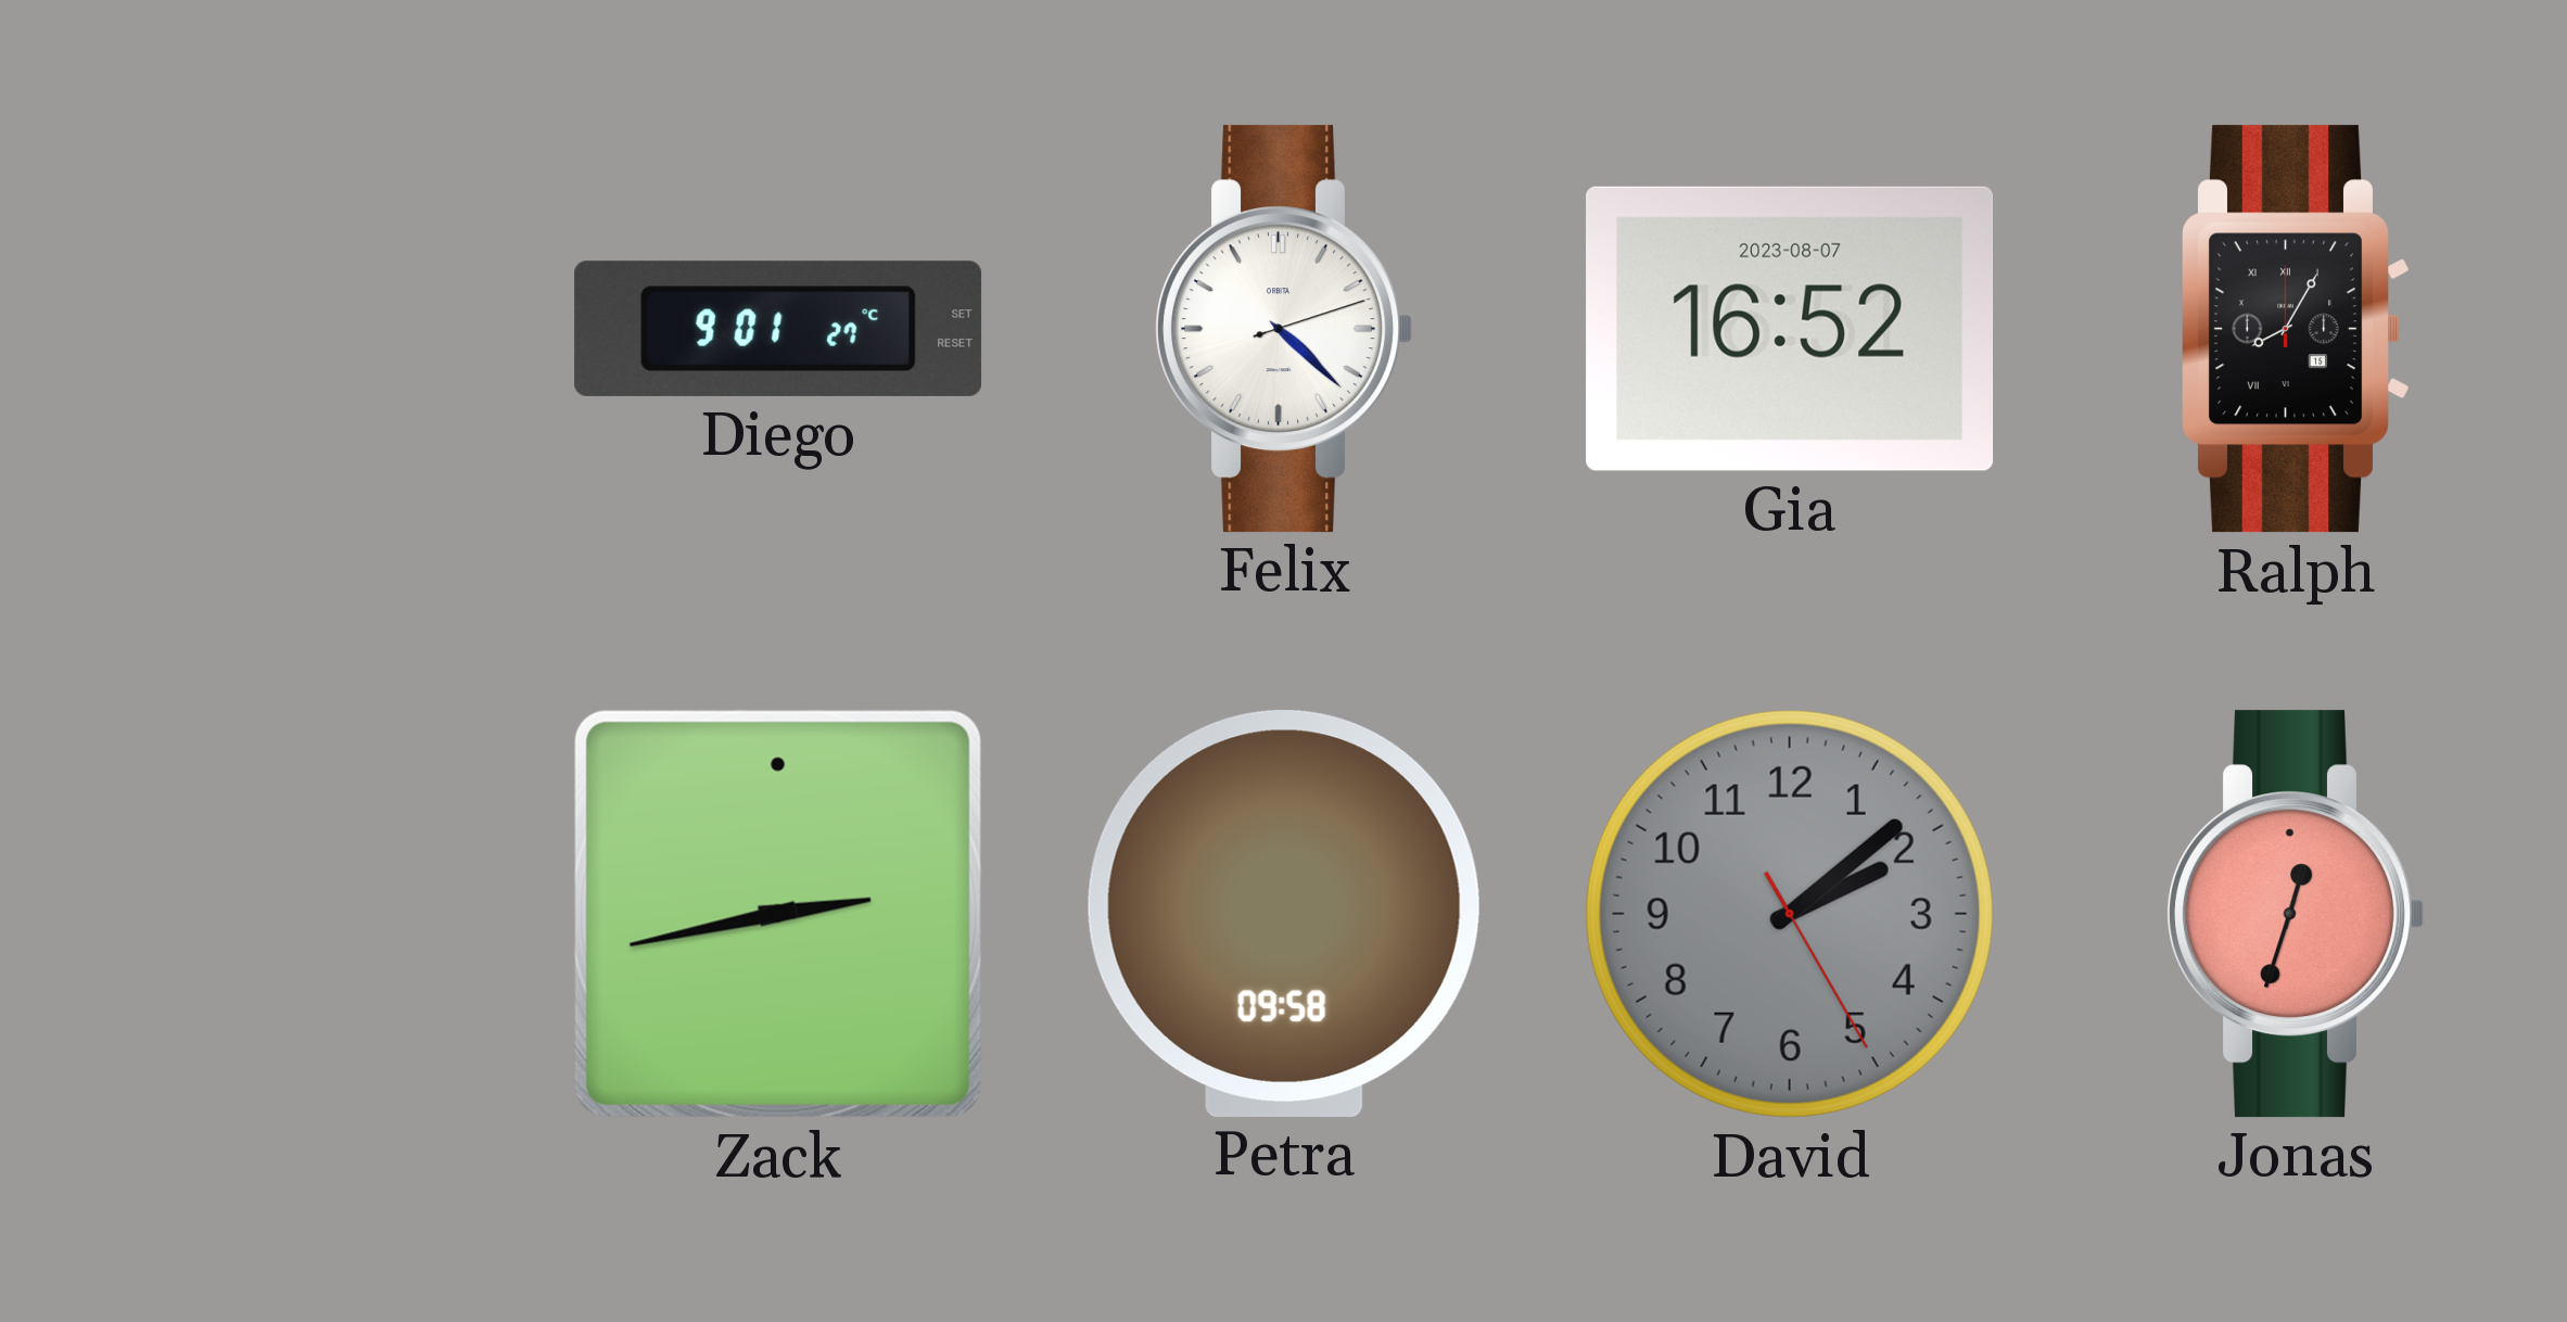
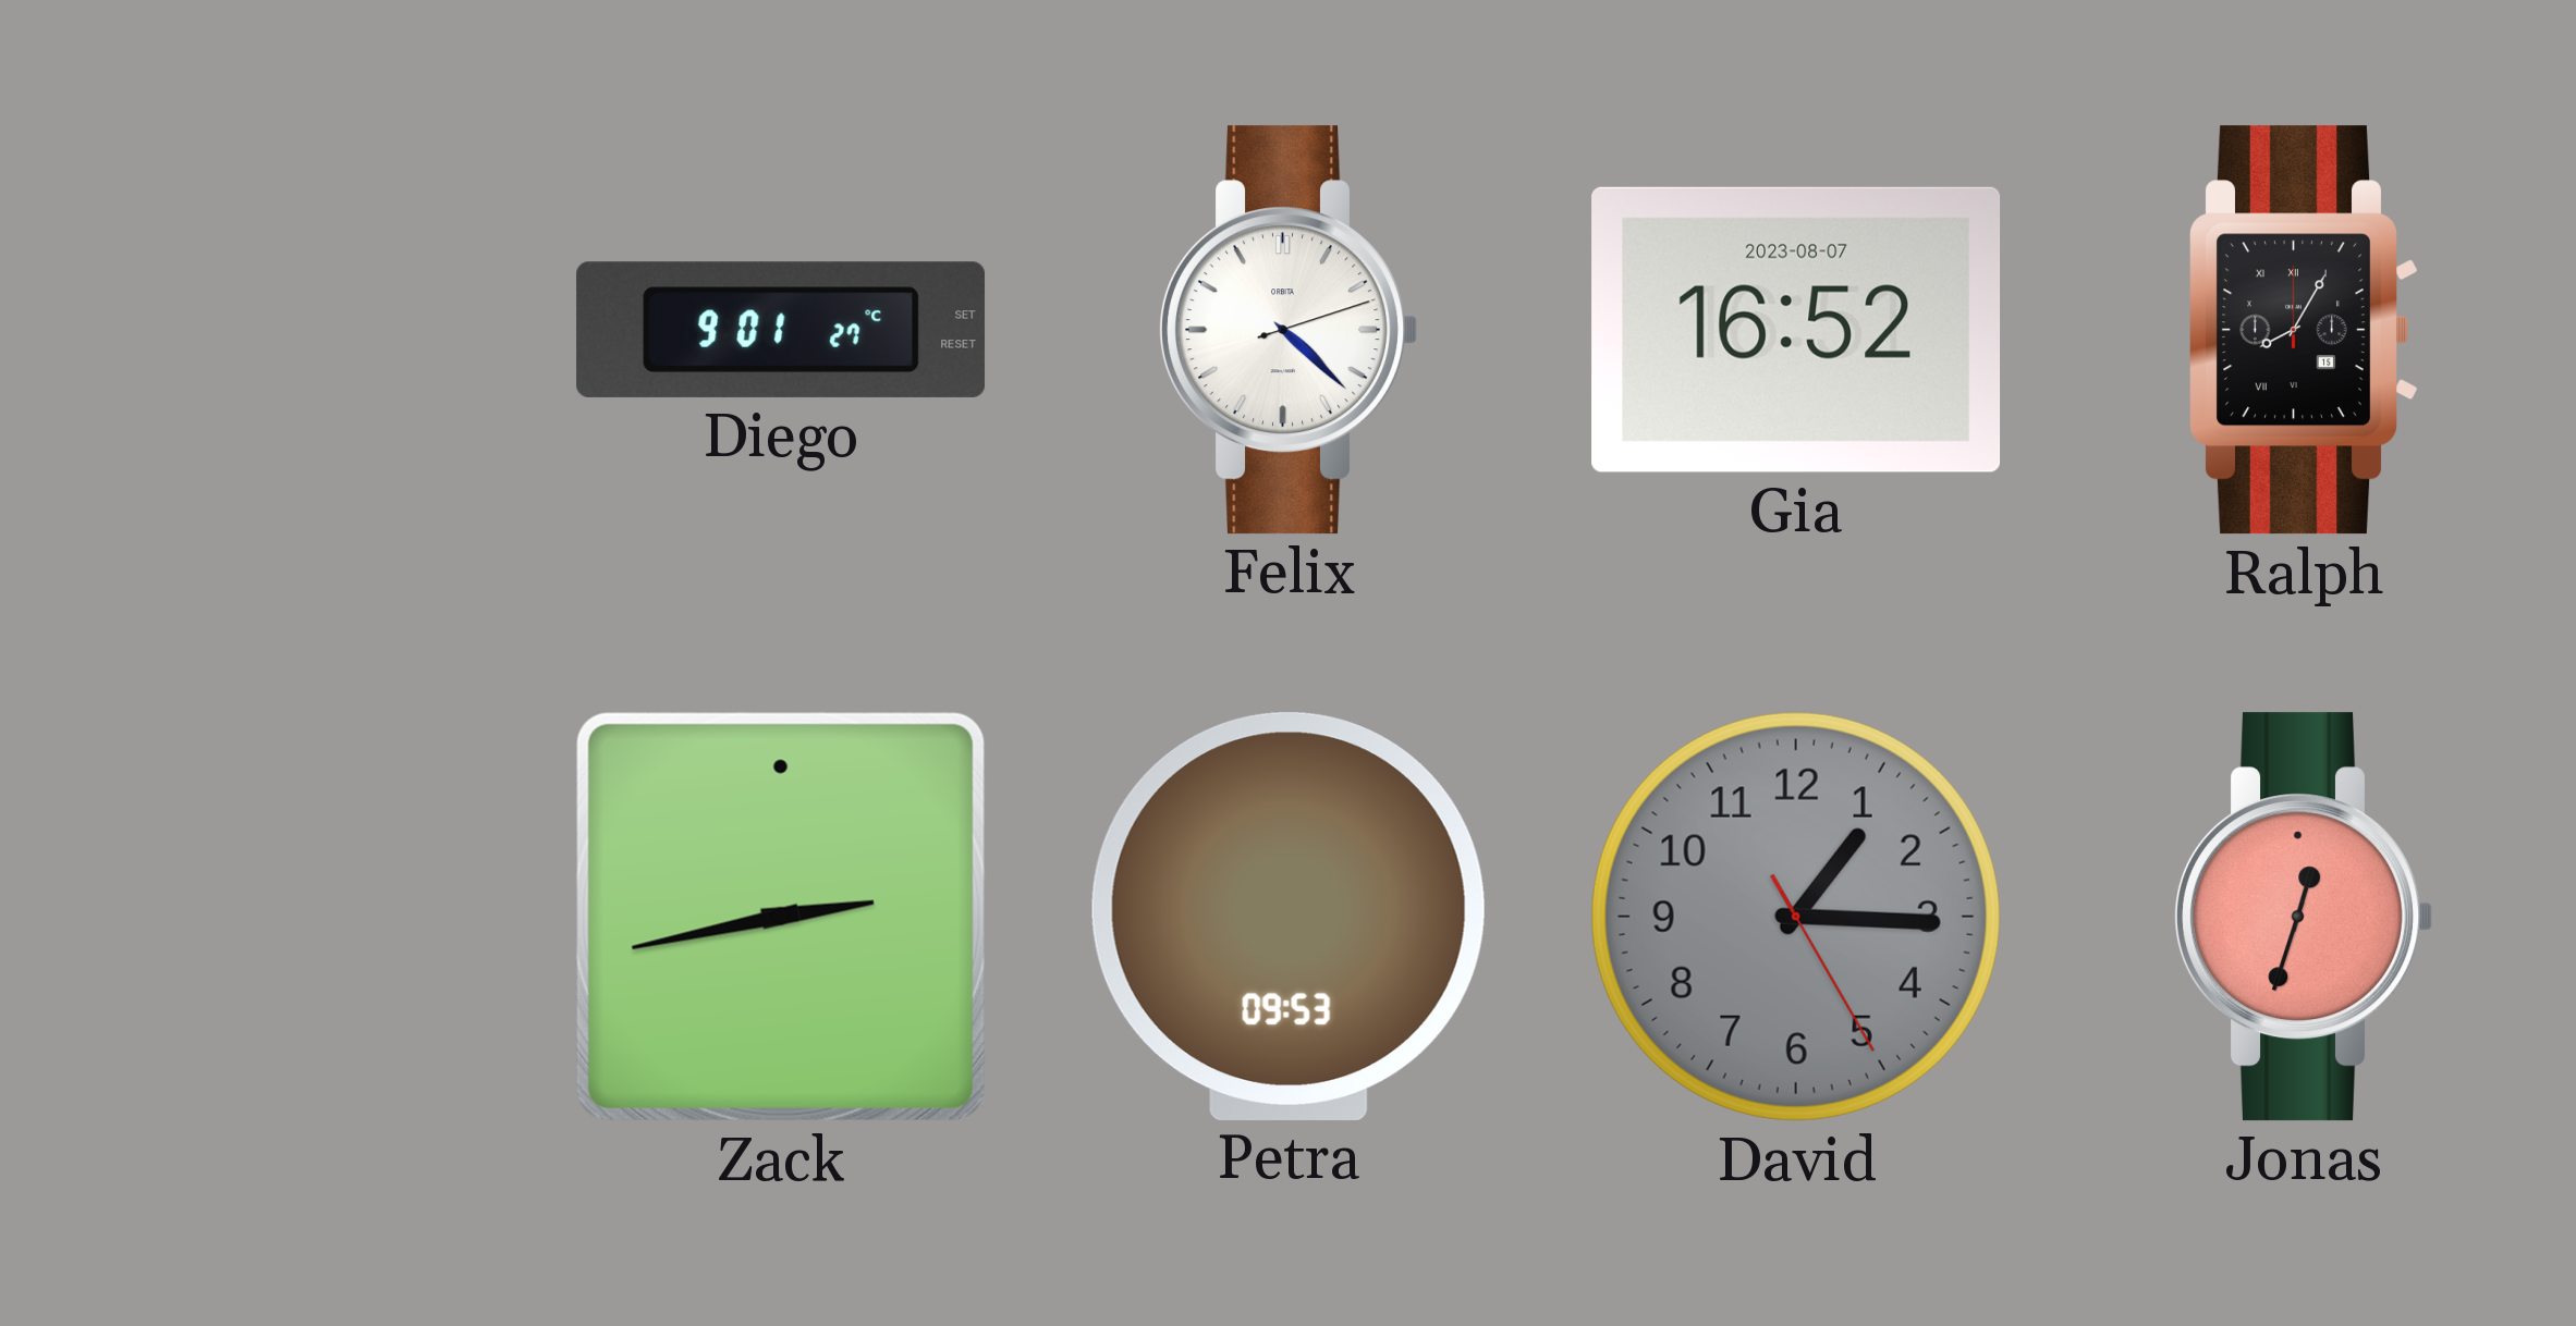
Petra: 09:58 -> 09:53
David: 2:08 -> 1:15
